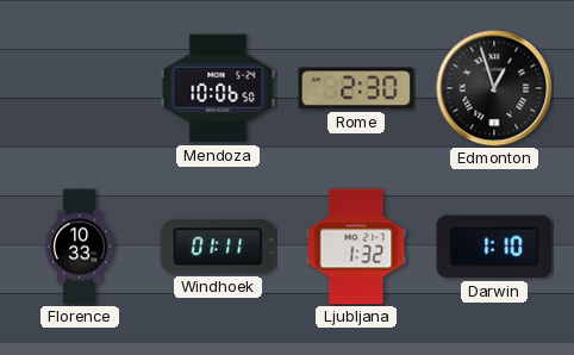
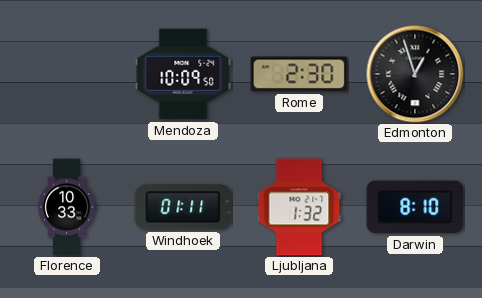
Mendoza: 10:06 -> 10:09
Darwin: 1:10 -> 8:10
